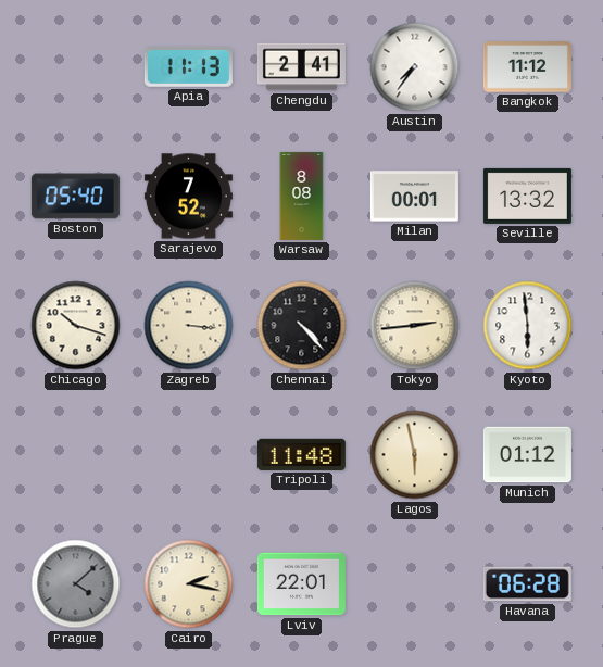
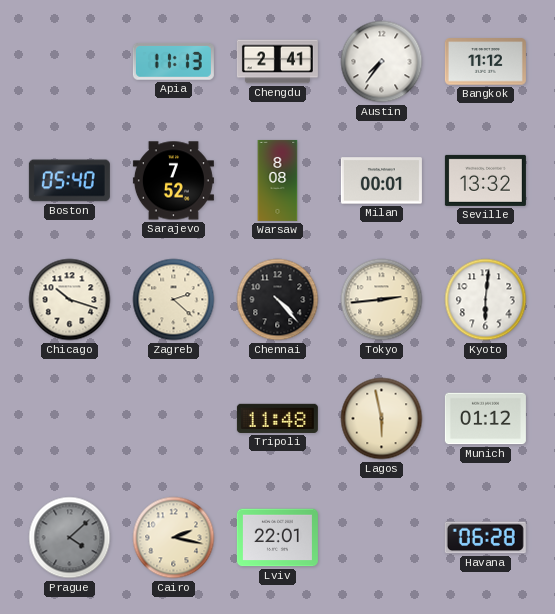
Zagreb: 3:16 -> 2:22
Kyoto: 5:59 -> 6:01
